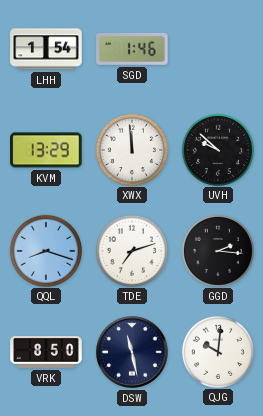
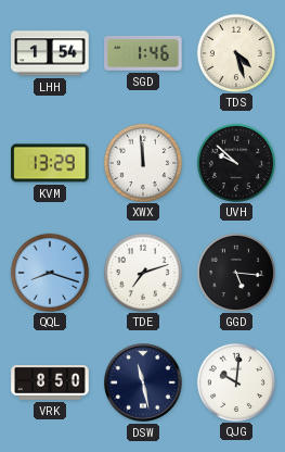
TDS: none -> 4:27
GGD: 2:16 -> 5:16
